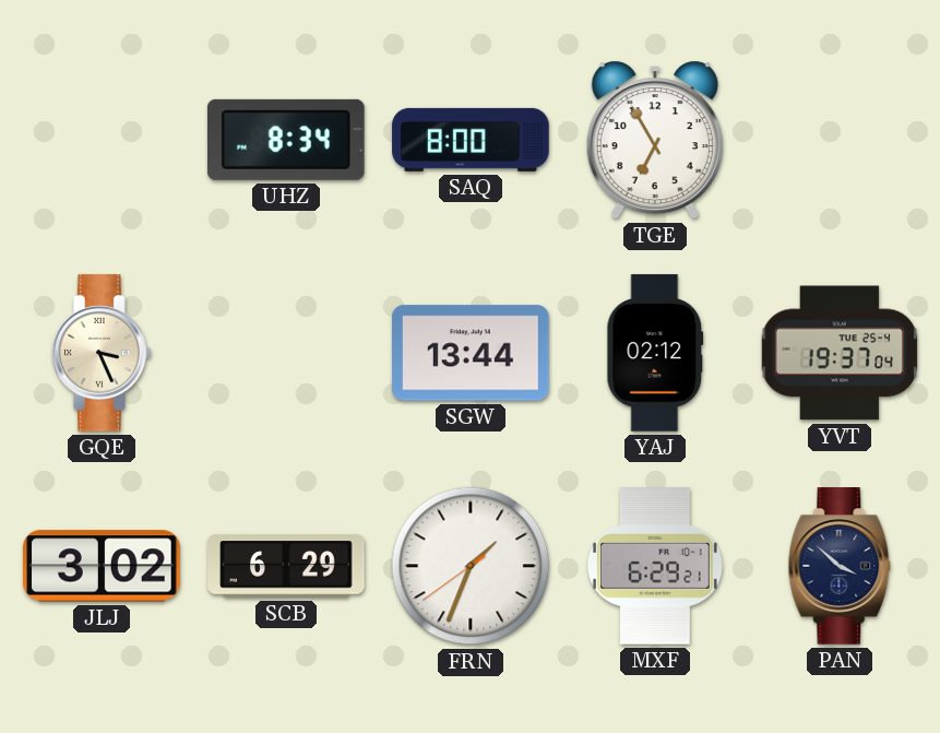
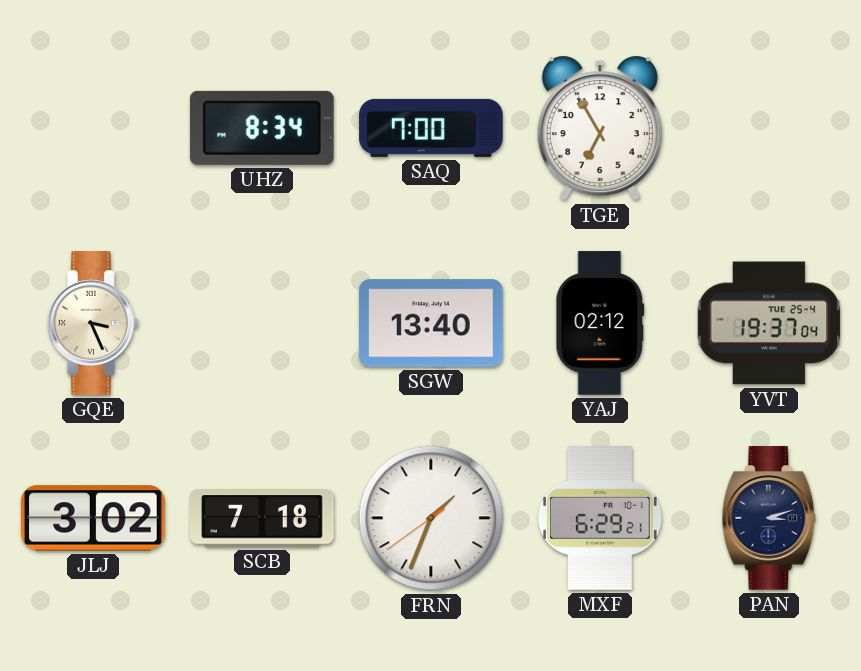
SAQ: 8:00 -> 7:00
SGW: 13:44 -> 13:40
SCB: 6:29 -> 7:18
PAN: 3:52 -> 3:12
